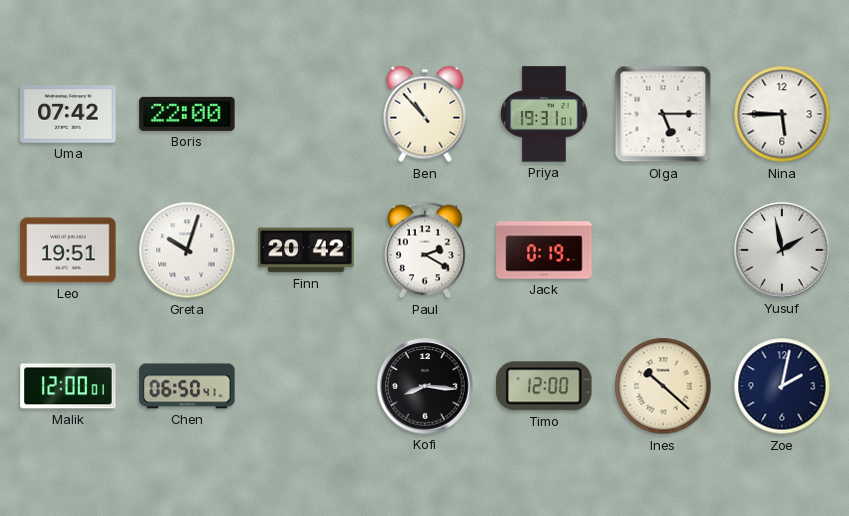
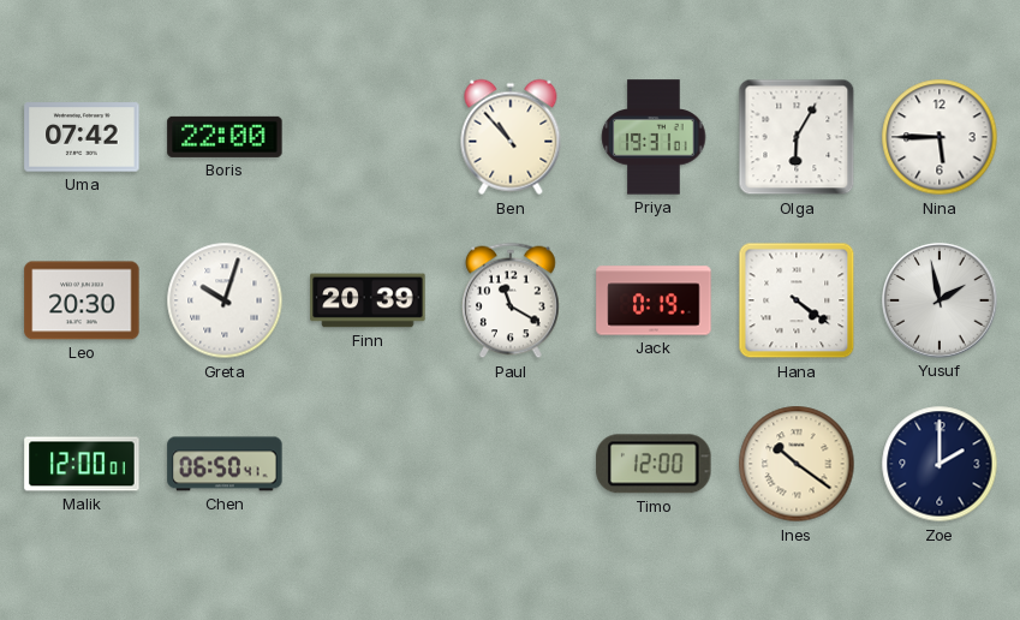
Olga: 5:15 -> 6:05
Leo: 19:51 -> 20:30
Finn: 20:42 -> 20:39
Paul: 2:20 -> 11:20
Hana: none -> 4:21
Kofi: 8:16 -> none
Ines: 10:22 -> 10:21
Zoe: 2:02 -> 2:00
